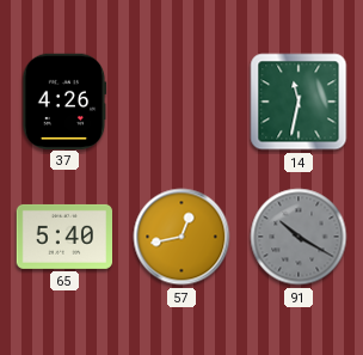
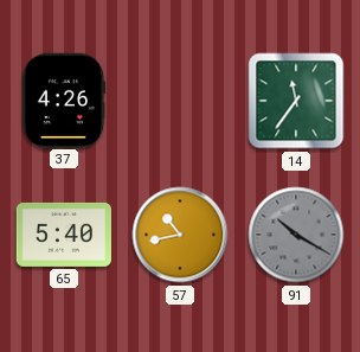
14: 11:32 -> 11:36
57: 12:43 -> 10:43
